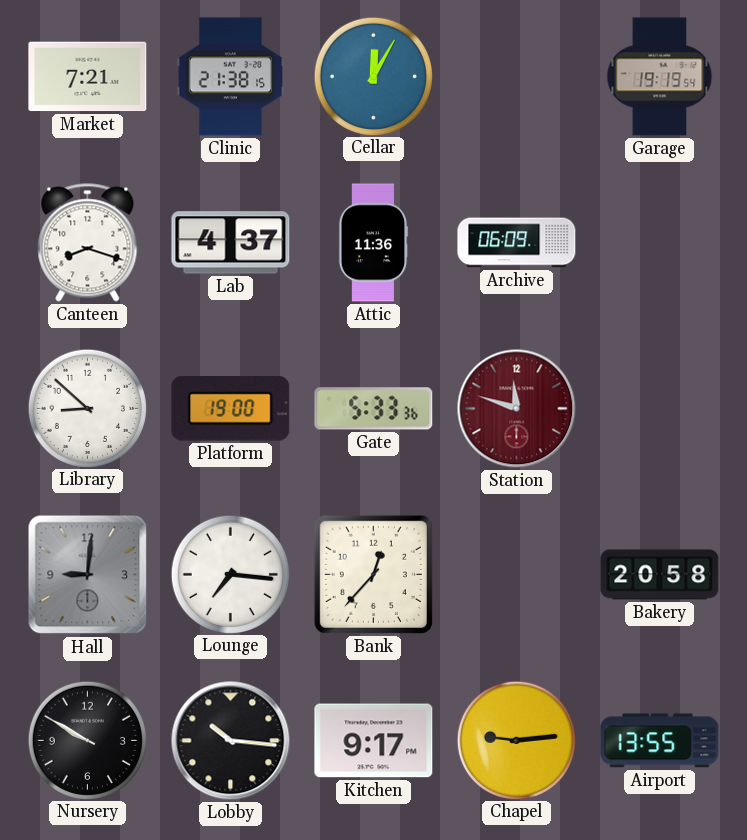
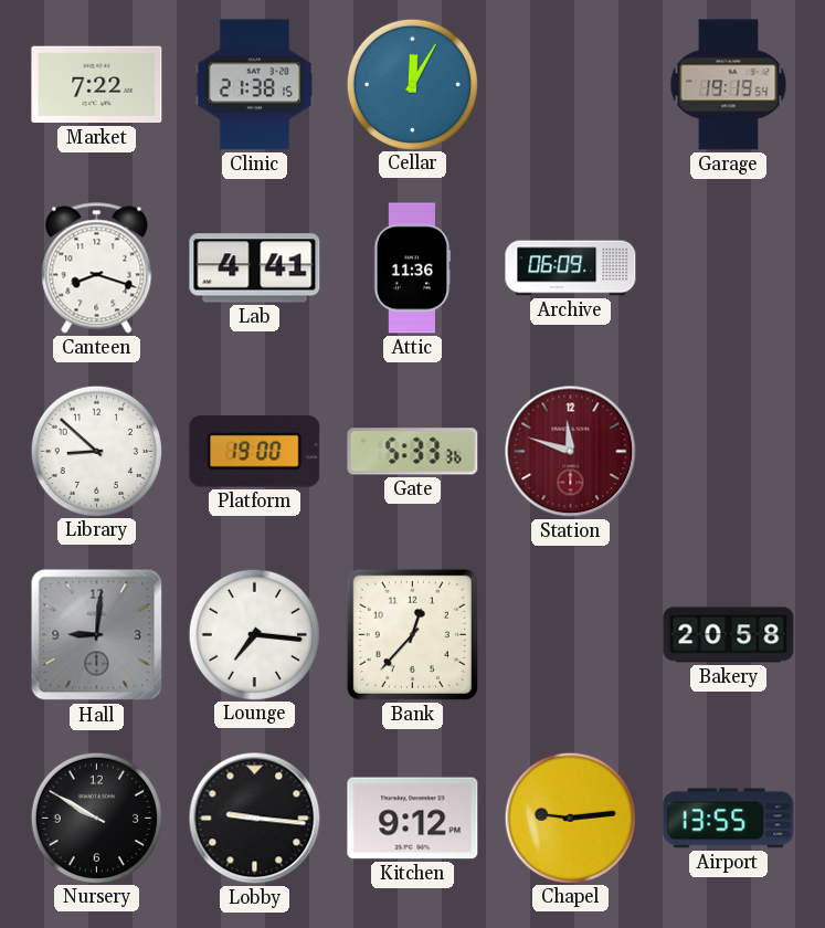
Market: 7:21 -> 7:22
Lab: 4:37 -> 4:41
Lobby: 10:16 -> 9:16
Kitchen: 9:17 -> 9:12
